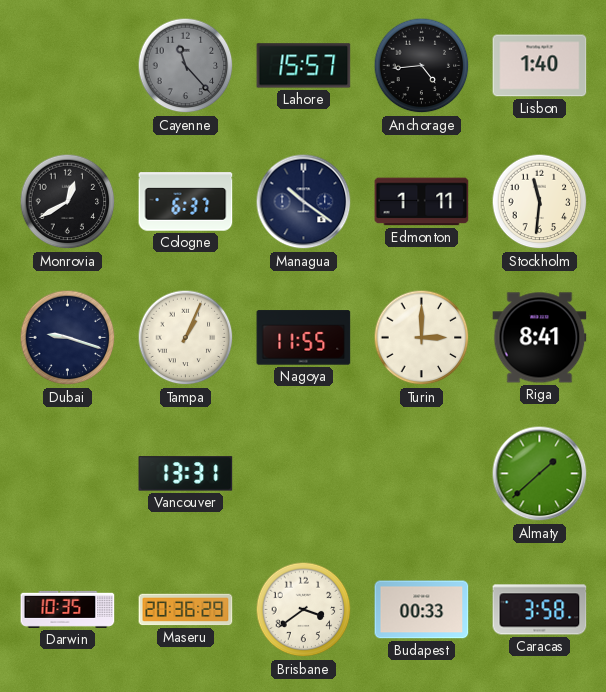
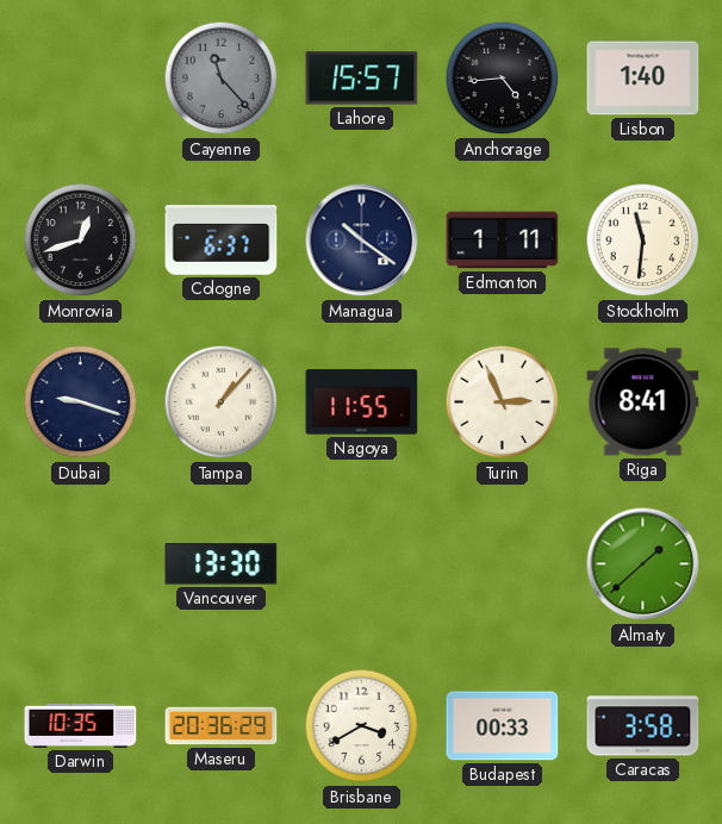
Monrovia: 12:40 -> 12:42
Tampa: 1:04 -> 1:07
Turin: 3:00 -> 2:56
Vancouver: 13:31 -> 13:30
Brisbane: 3:39 -> 3:40
